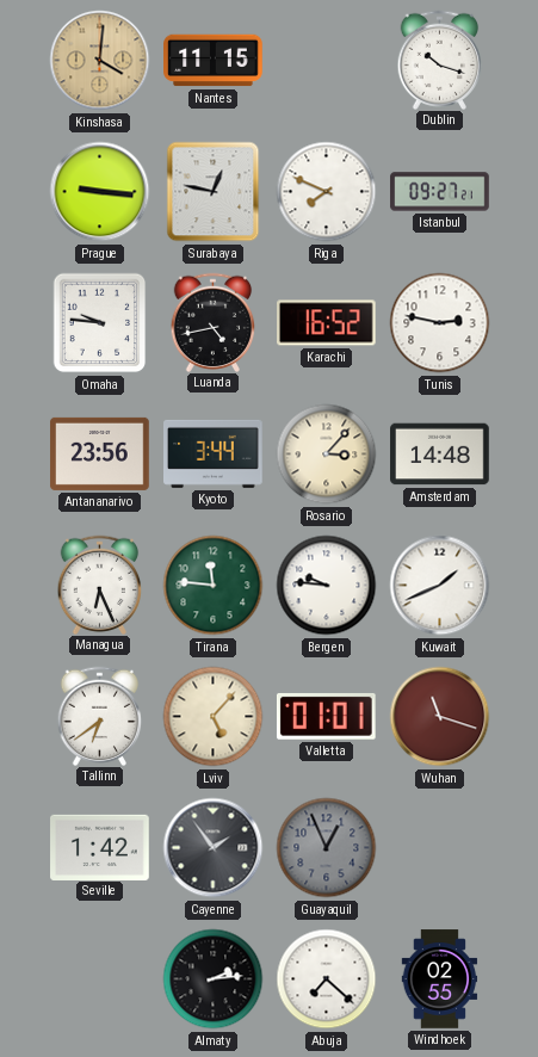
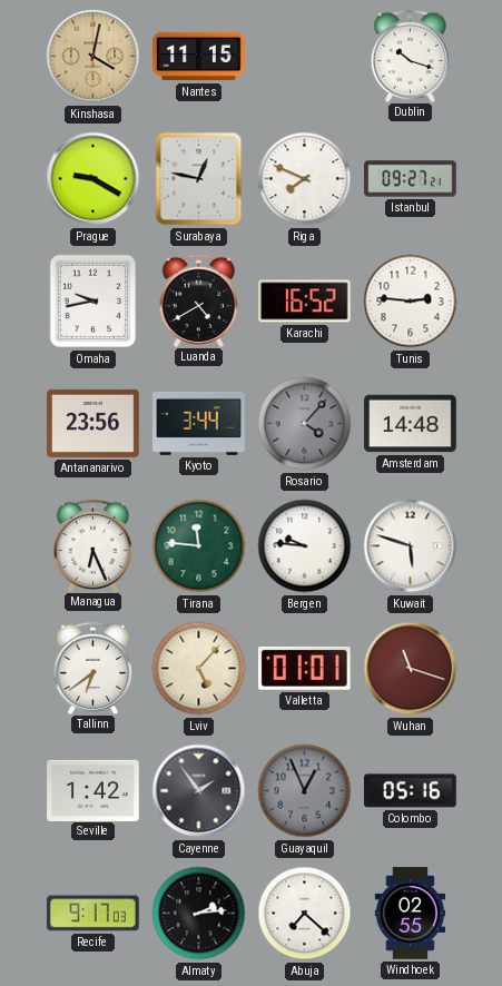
Kinshasa: 4:01 -> 4:02
Prague: 9:16 -> 9:20
Omaha: 9:46 -> 9:43
Luanda: 4:43 -> 4:40
Tunis: 2:47 -> 2:46
Rosario: 3:07 -> 4:07
Rosario dial: cream -> grey
Kuwait: 1:41 -> 5:48
Colombo: none -> 05:16
Recife: none -> 9:17
